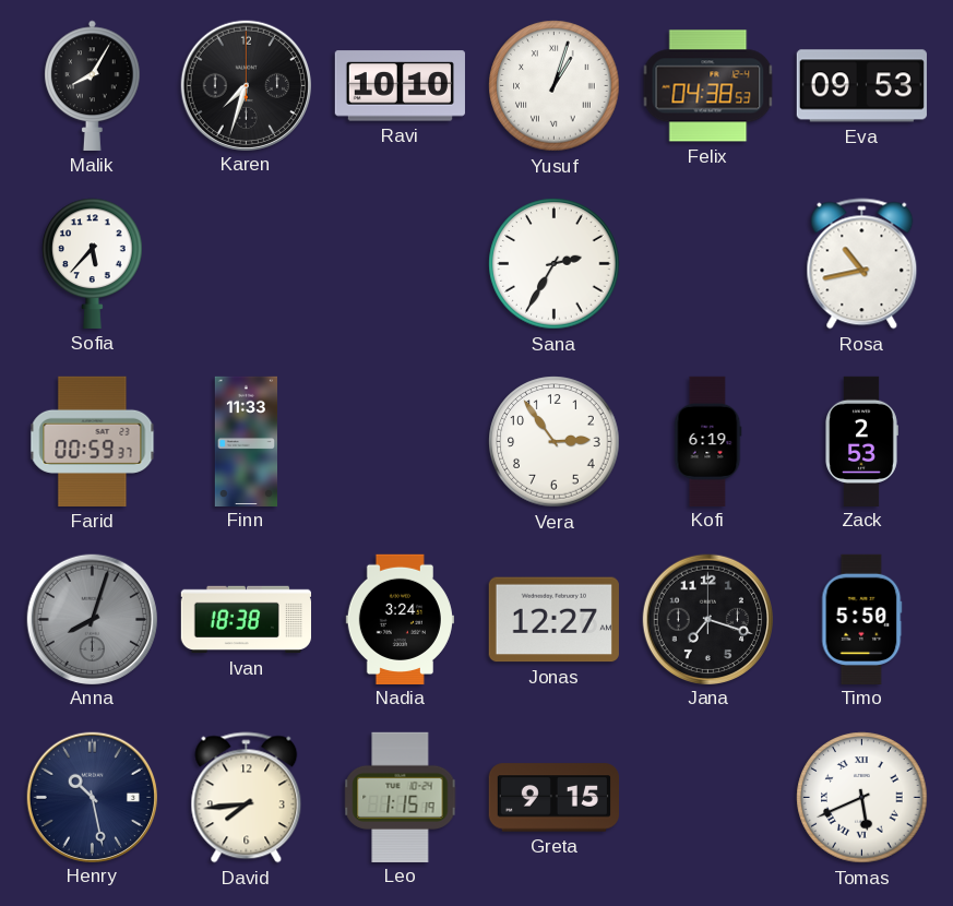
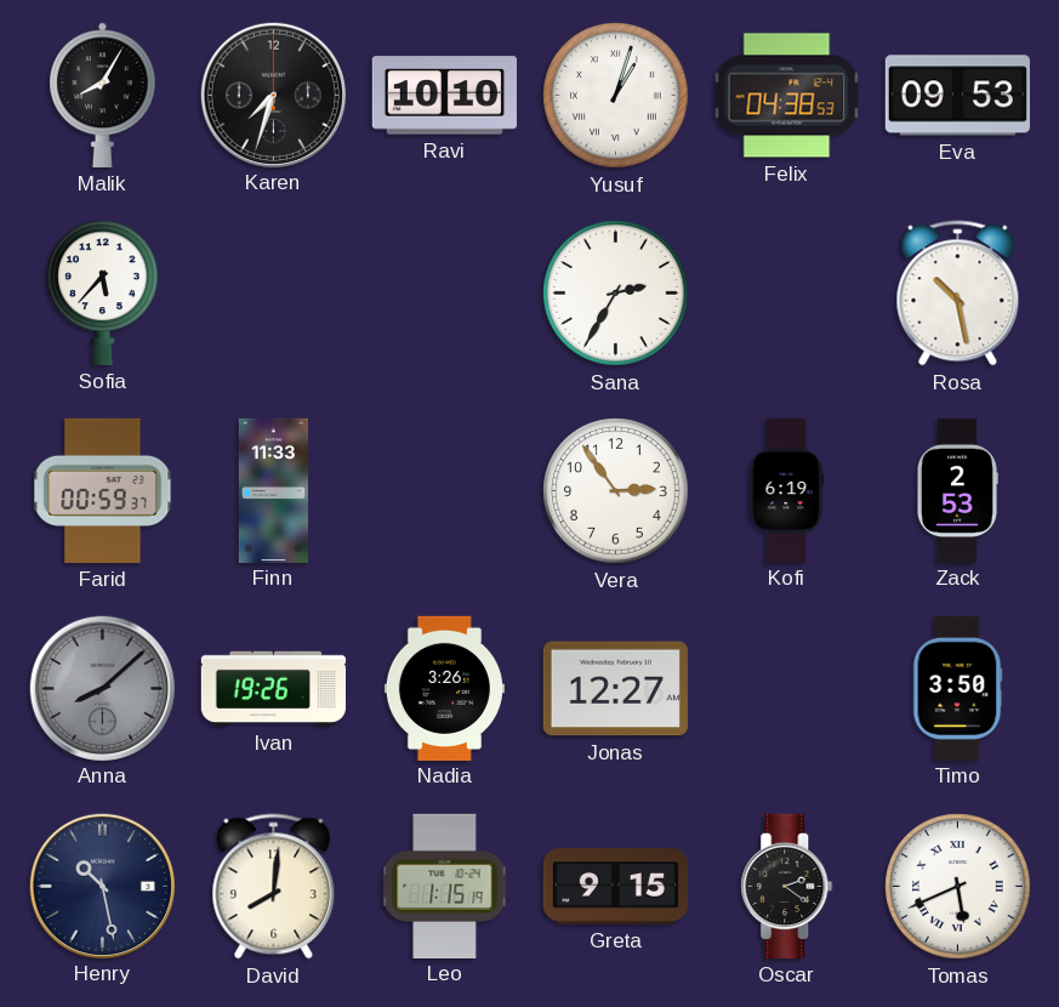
Rosa: 10:43 -> 10:28
Anna: 8:03 -> 8:08
Ivan: 18:38 -> 19:26
Nadia: 3:24 -> 3:26
Jana: 7:18 -> none
Timo: 5:50 -> 3:50
David: 7:44 -> 8:01
Oscar: none -> 2:21
